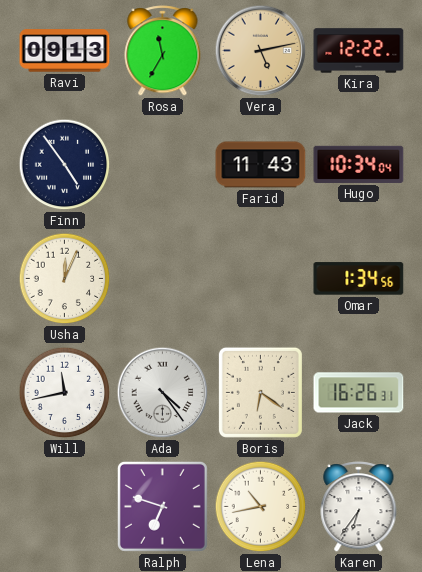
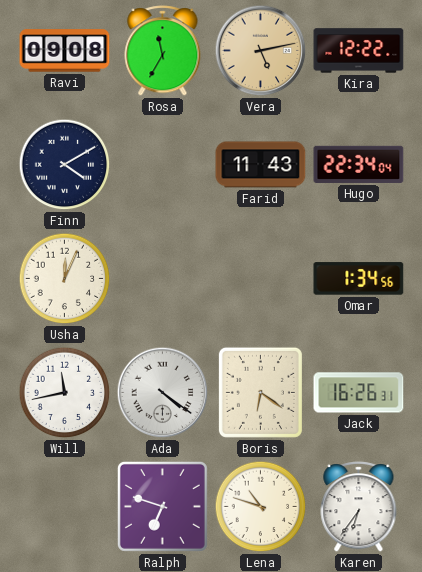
Ravi: 09:13 -> 09:08
Finn: 4:54 -> 4:10
Hugo: 10:34 -> 22:34
Ada: 4:24 -> 4:21
Lena: 10:43 -> 10:48
